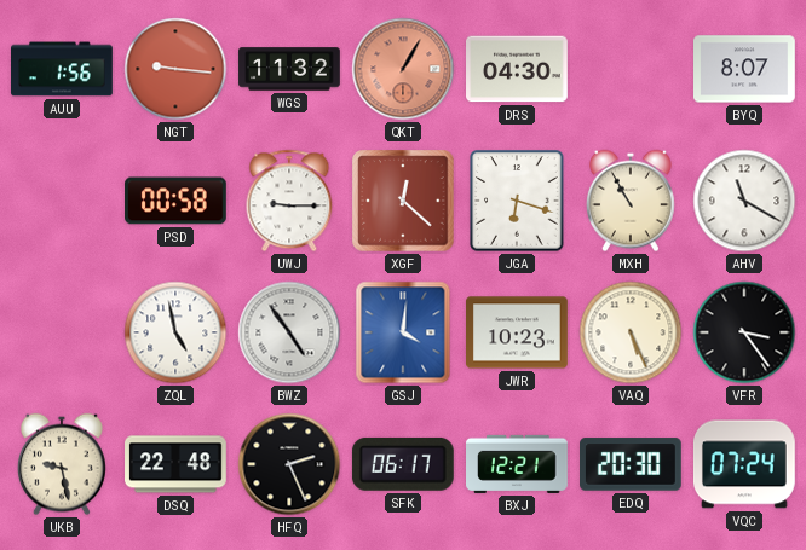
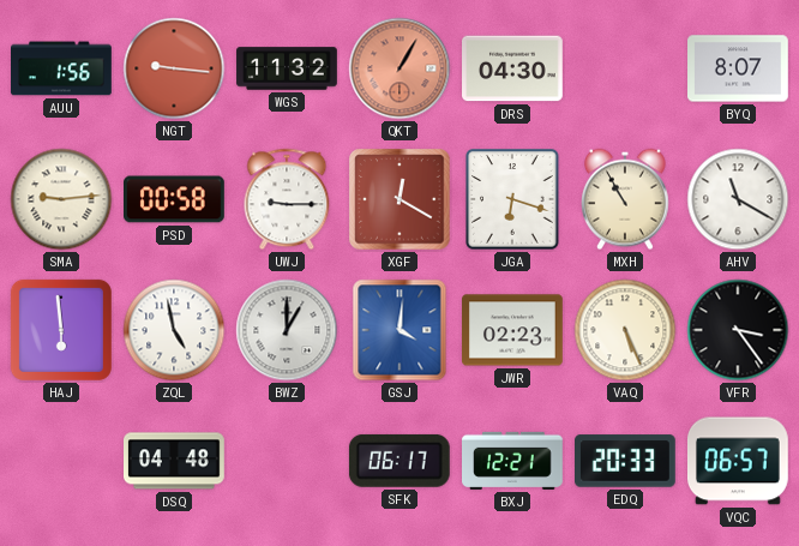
SMA: none -> 9:14
XGF: 12:22 -> 12:20
HAJ: none -> 5:59
BWZ: 4:54 -> 1:00
JWR: 10:23 -> 02:23
UKB: 9:28 -> none
DSQ: 22:48 -> 04:48
HFQ: 2:26 -> none
EDQ: 20:30 -> 20:33
VQC: 07:24 -> 06:57
